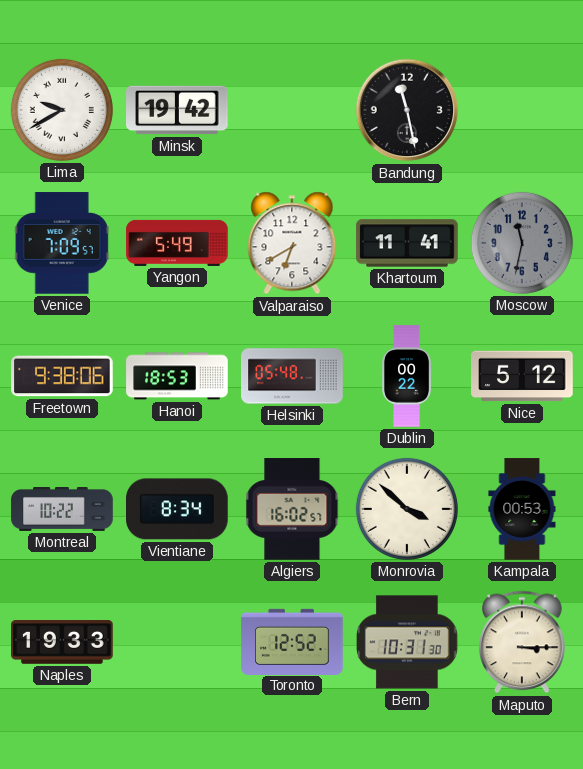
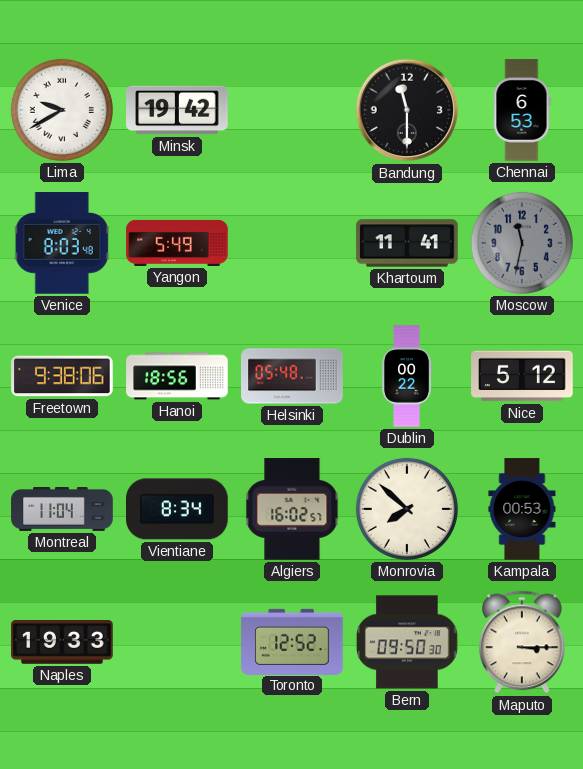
Bandung: 11:28 -> 11:30
Chennai: none -> 6:53
Venice: 7:09 -> 8:03
Valparaiso: 6:40 -> none
Hanoi: 18:53 -> 18:56
Montreal: 10:22 -> 11:04
Monrovia: 3:52 -> 7:52
Bern: 10:31 -> 09:50
